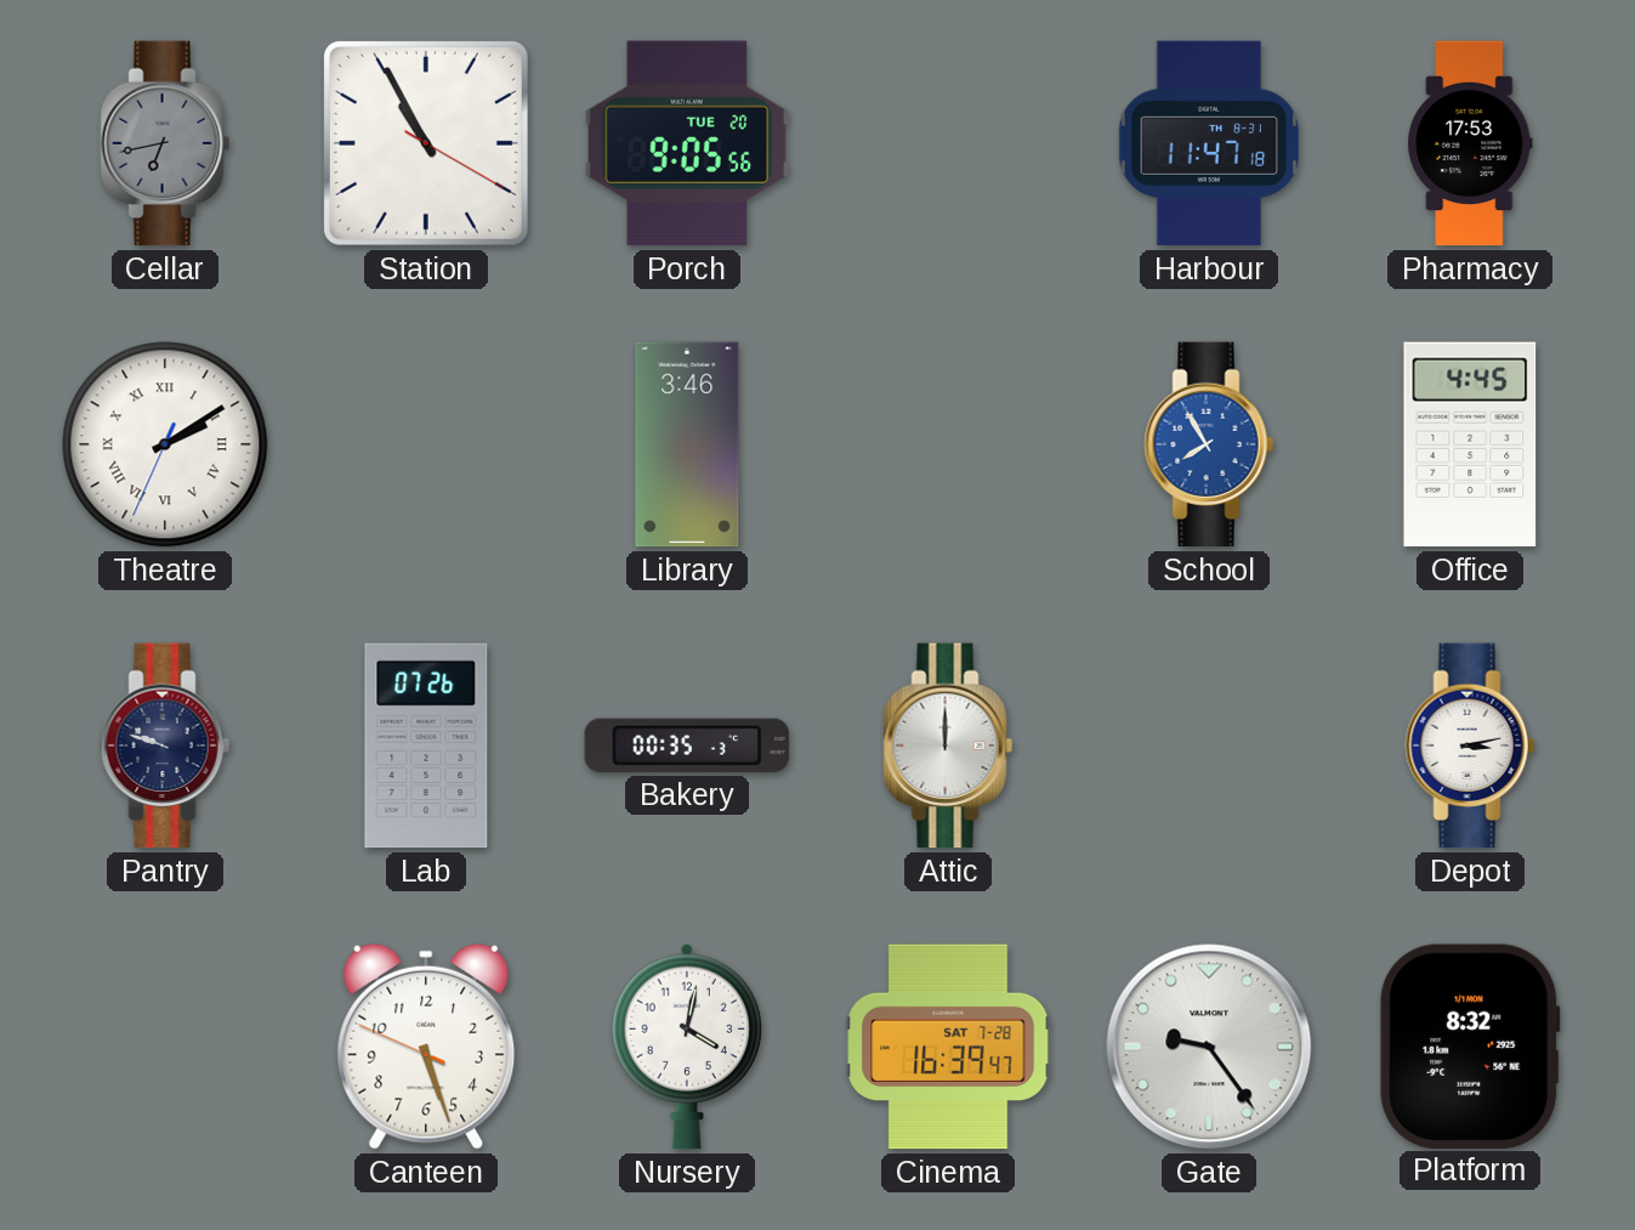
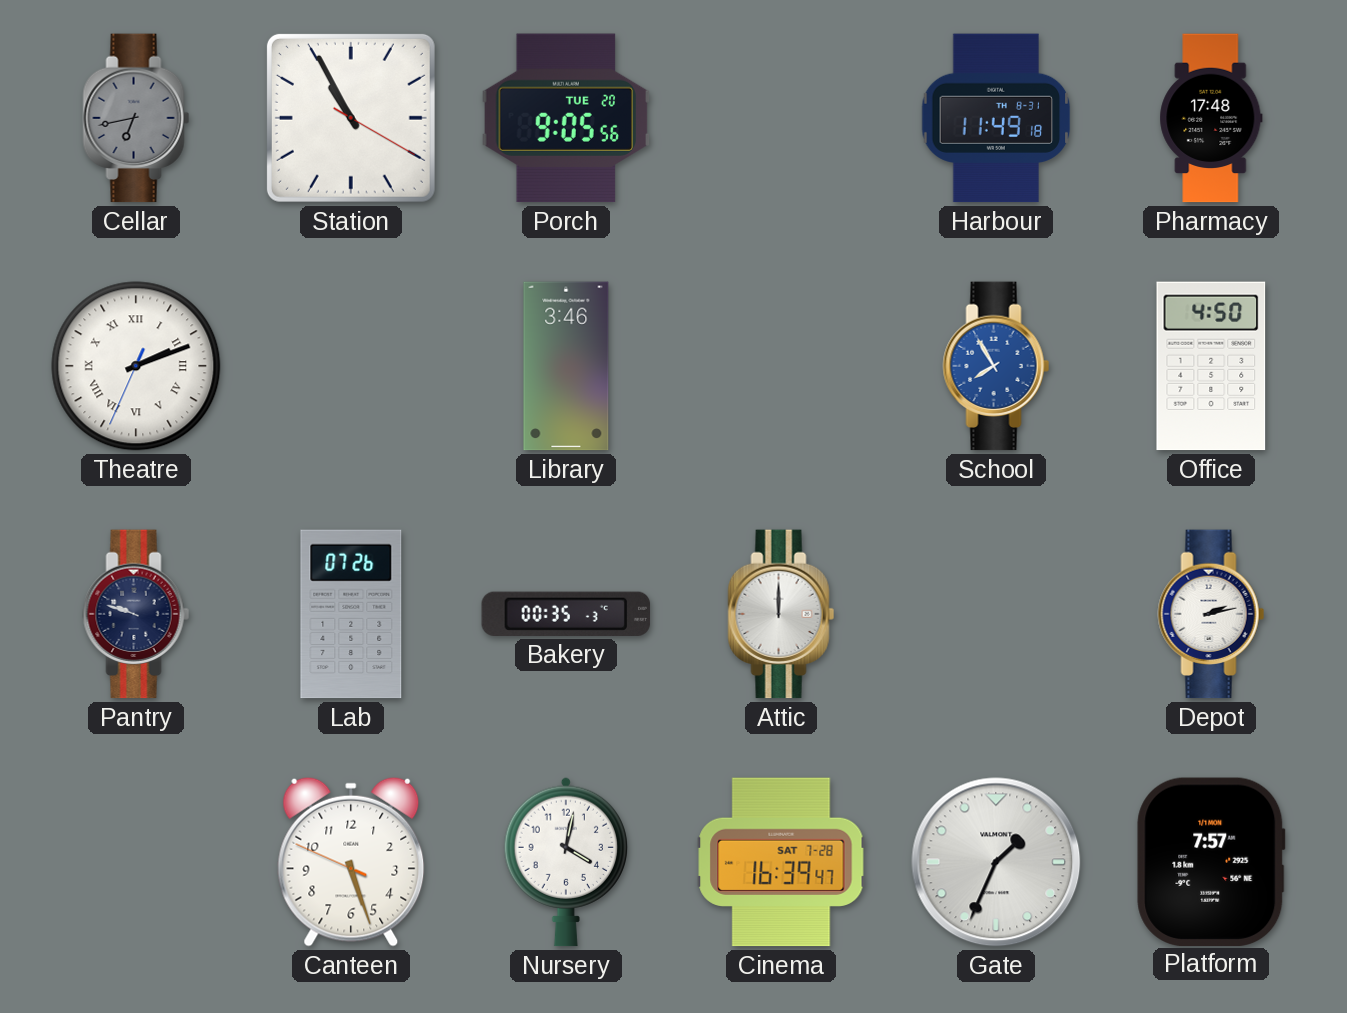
Harbour: 11:47 -> 11:49
Pharmacy: 17:53 -> 17:48
Theatre: 2:09 -> 2:11
Office: 4:45 -> 4:50
Depot: 3:13 -> 2:13
Gate: 9:24 -> 1:34
Platform: 8:32 -> 7:57
